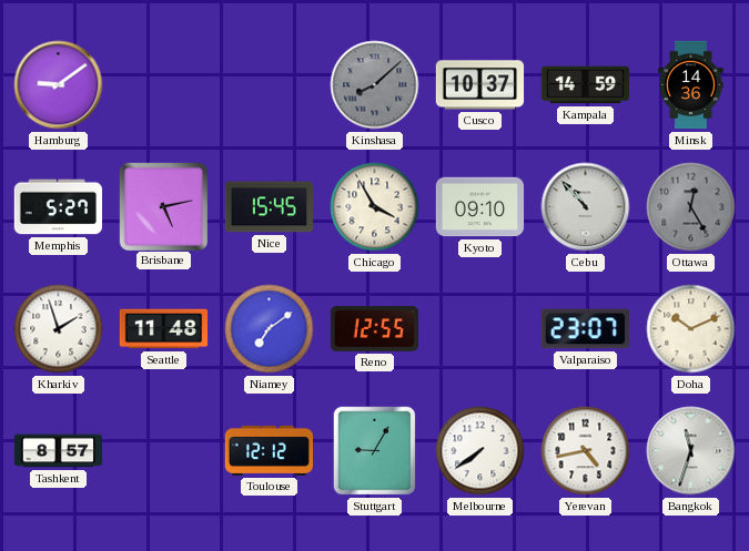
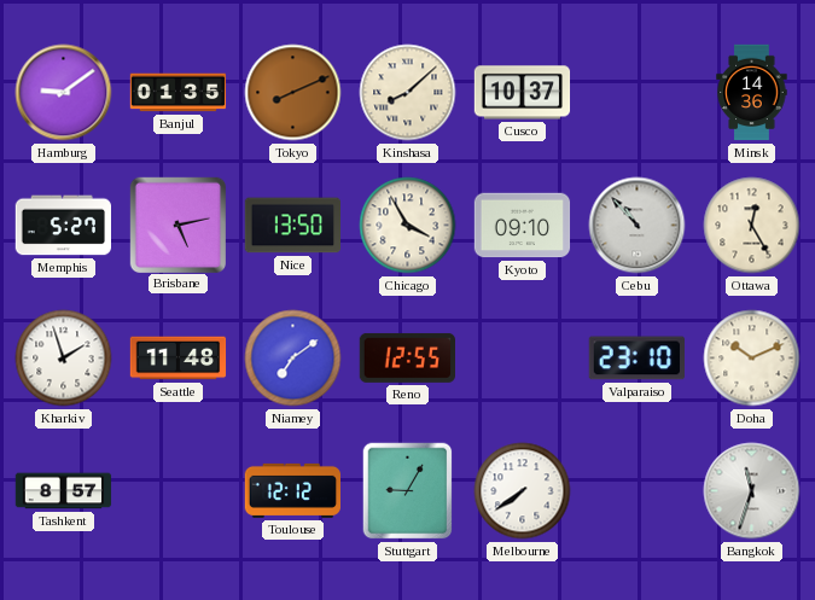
Banjul: none -> 01:35
Tokyo: none -> 8:11
Kinshasa dial: grey -> cream
Kampala: 14:59 -> none
Nice: 15:45 -> 13:50
Ottawa dial: grey -> cream
Valparaiso: 23:07 -> 23:10
Yerevan: 4:43 -> none
